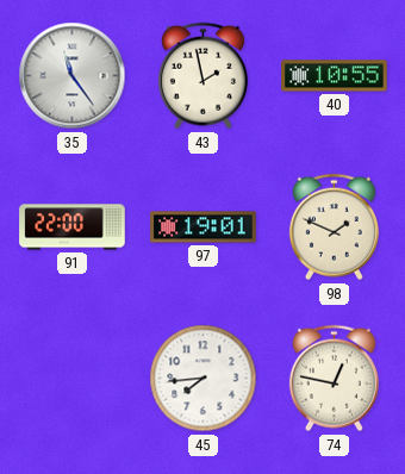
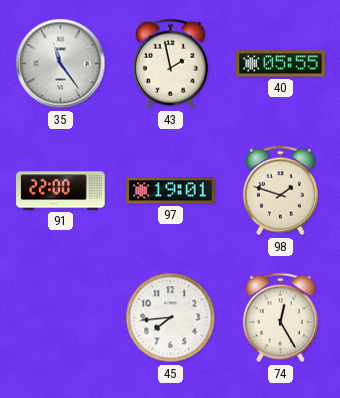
40: 10:55 -> 05:55
98: 1:49 -> 1:48
74: 12:47 -> 12:25
